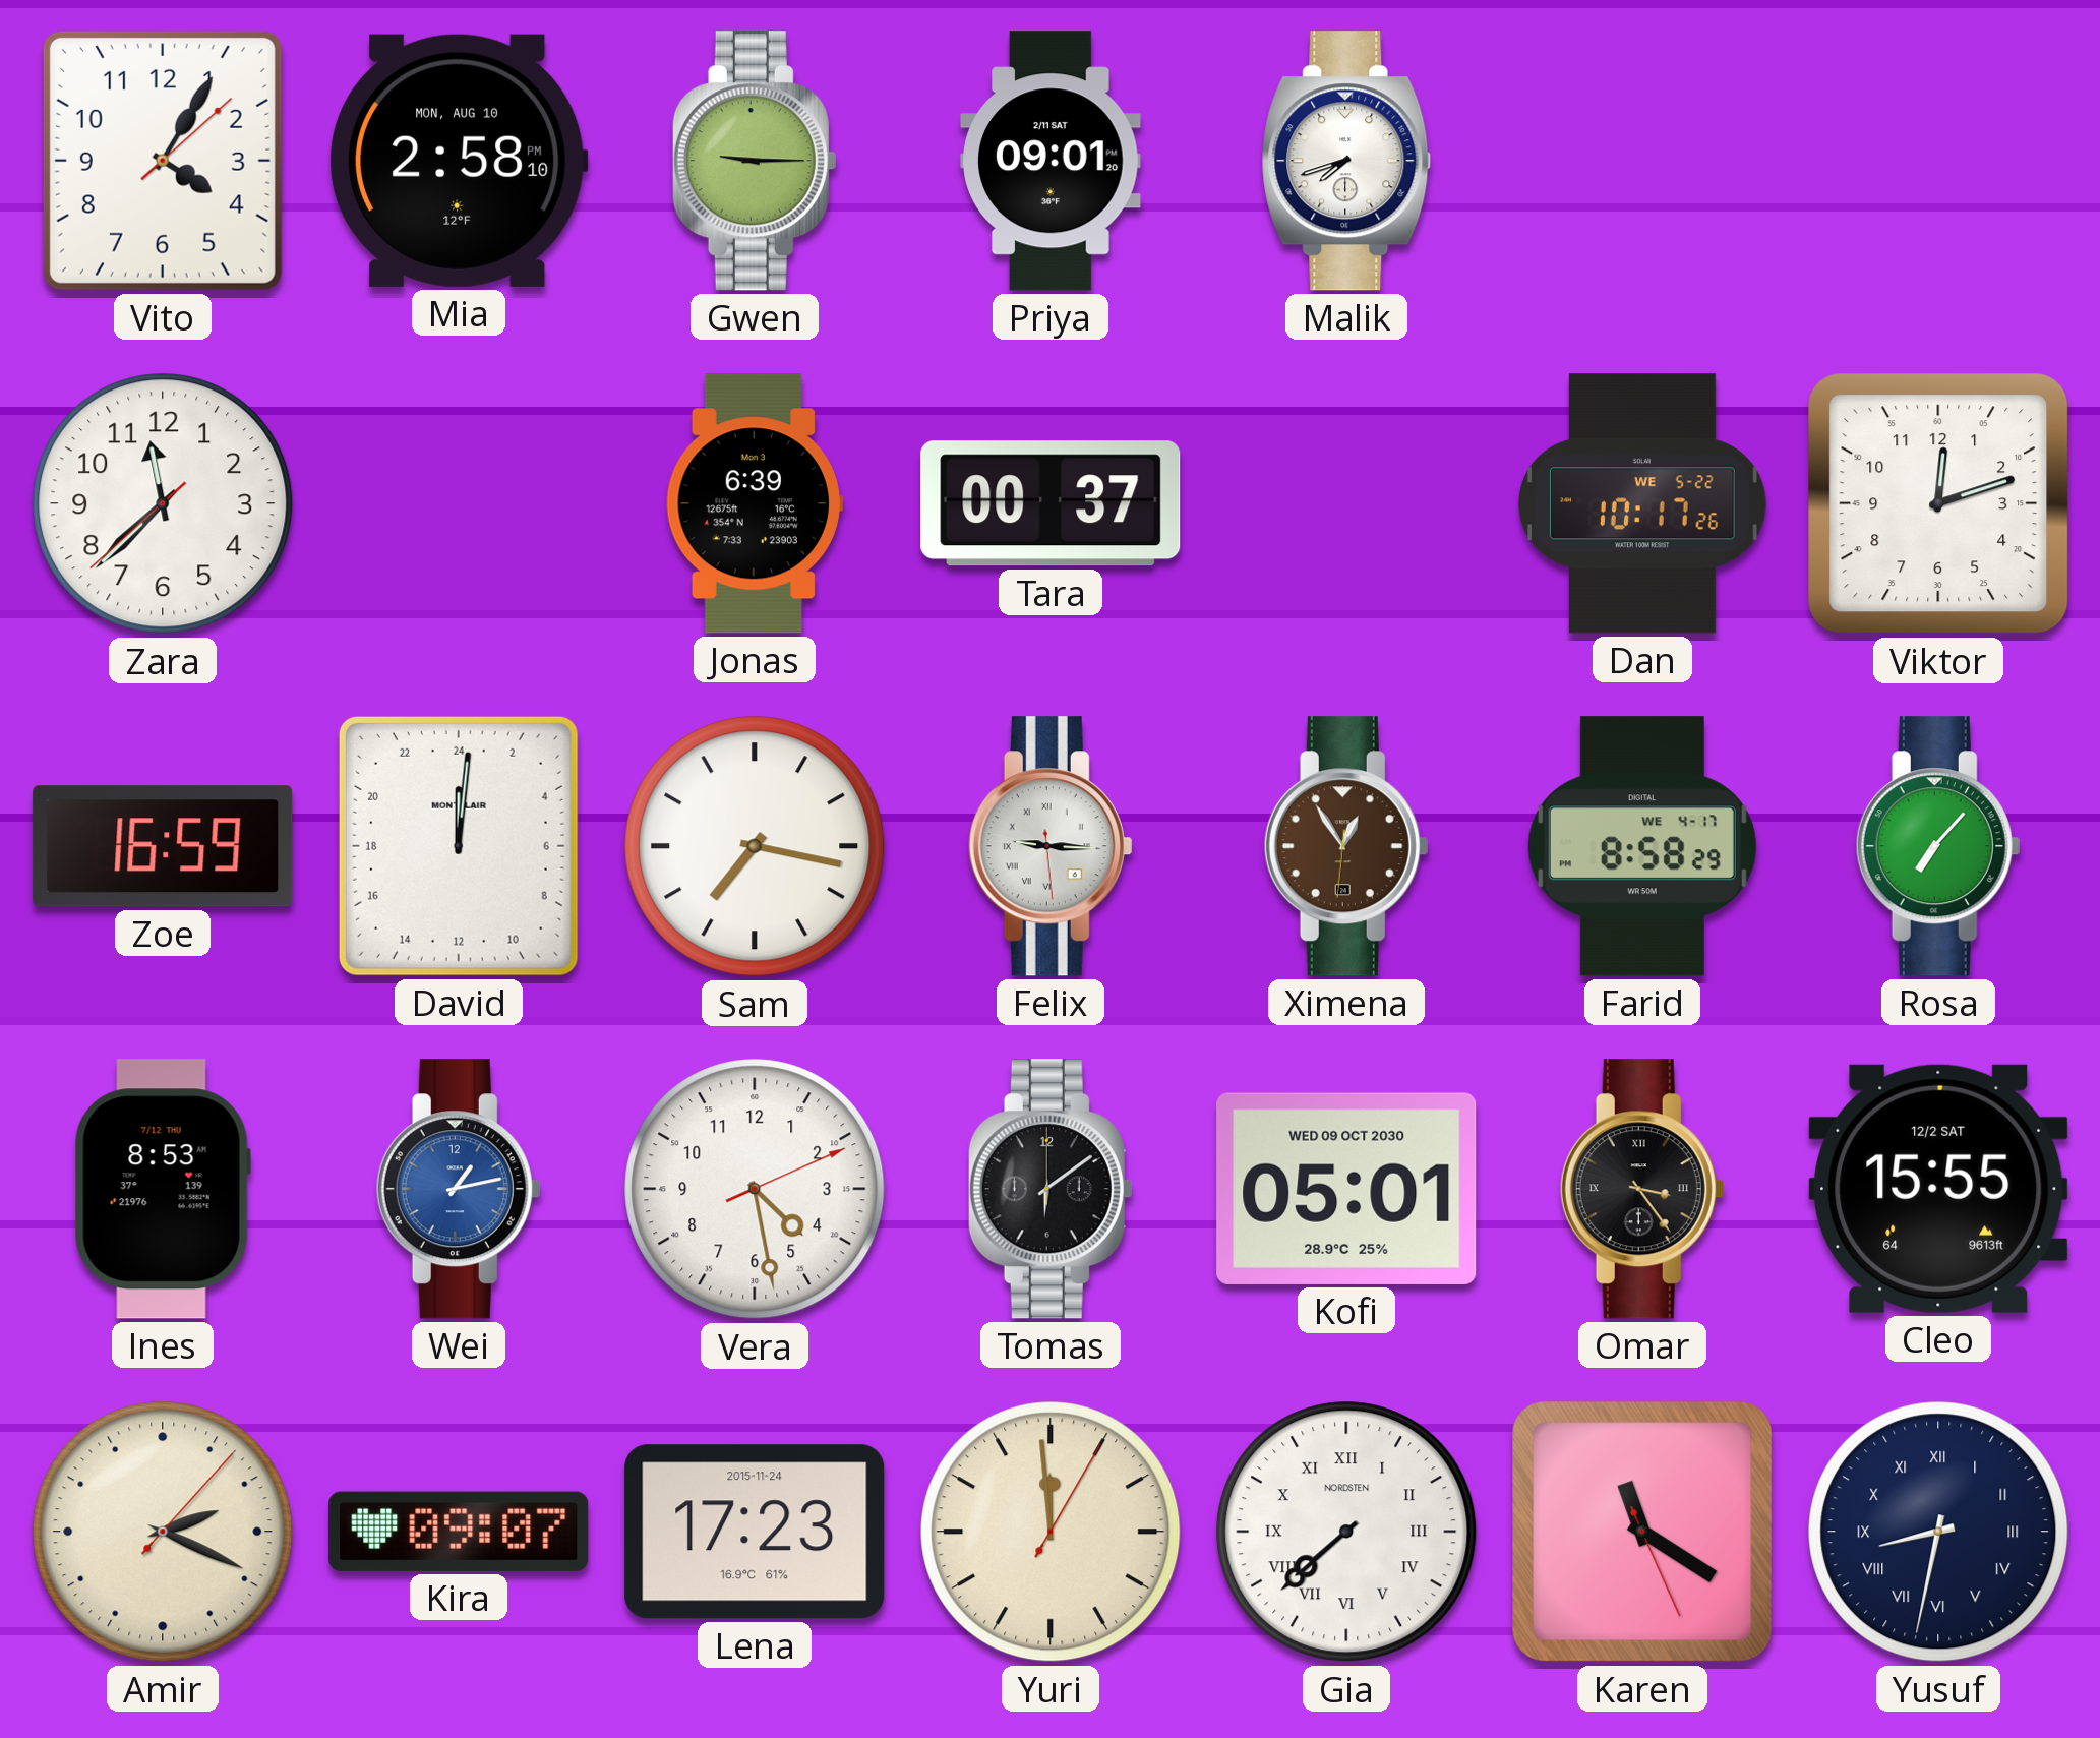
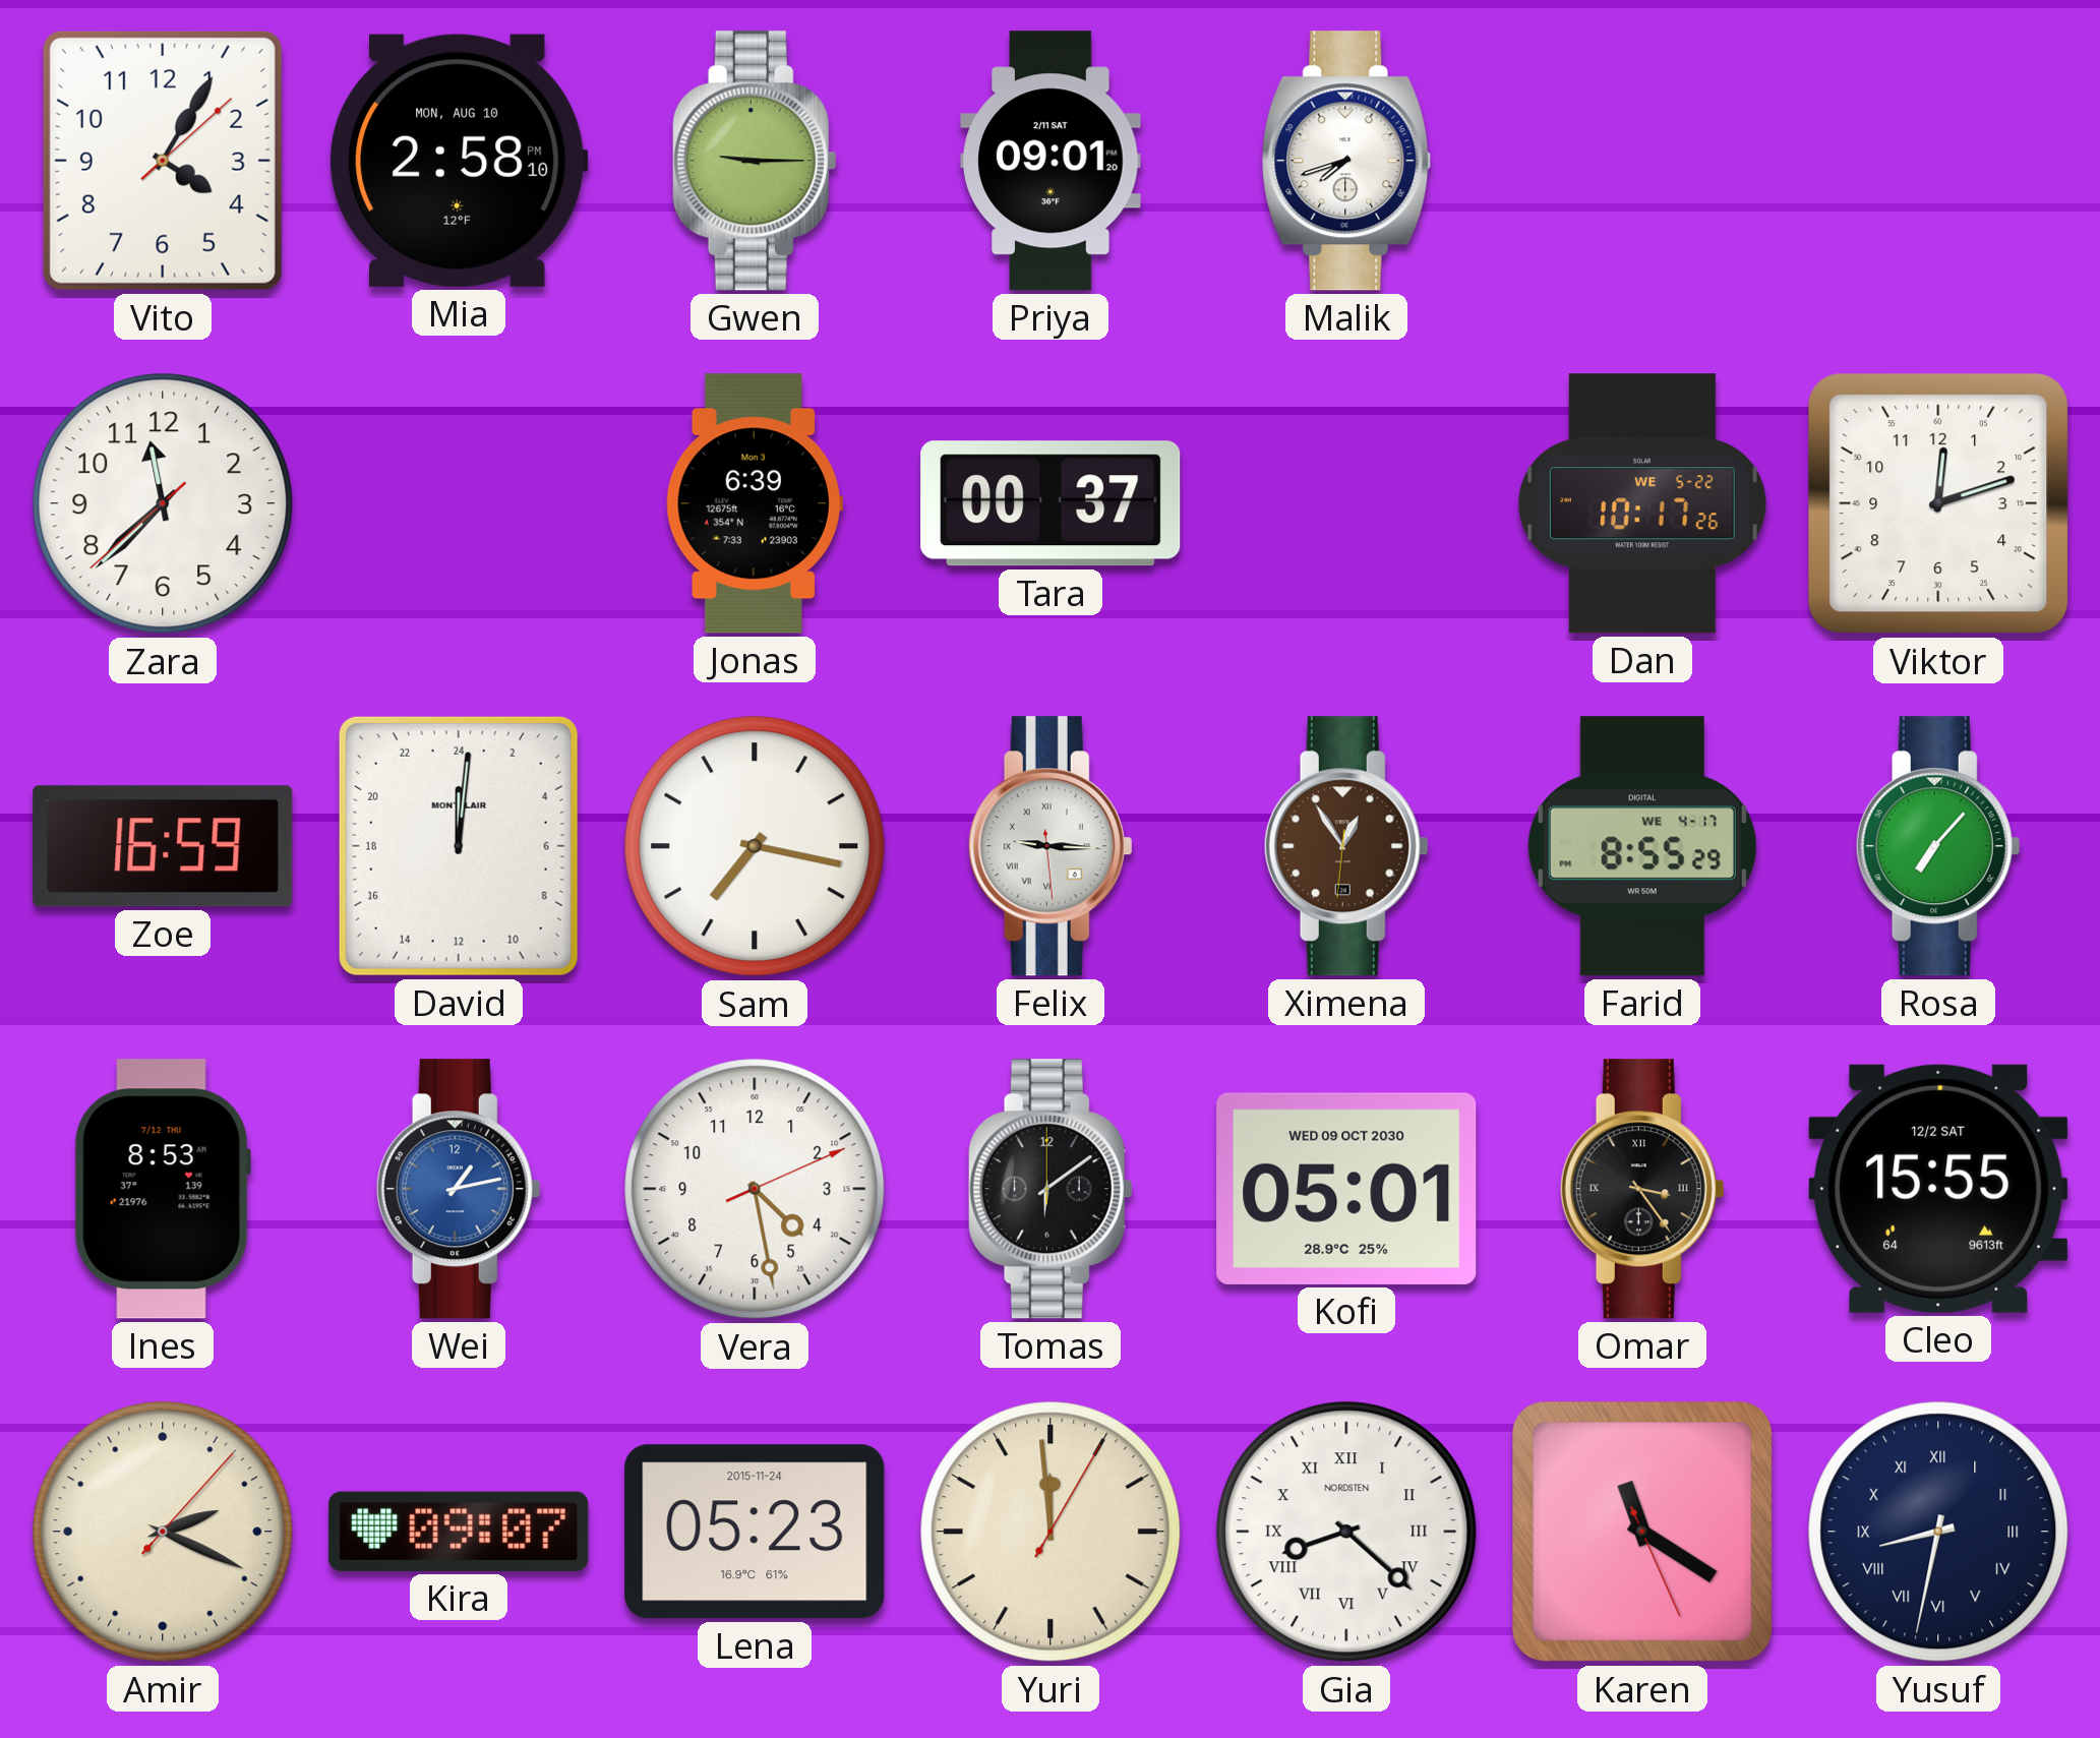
Farid: 8:58 -> 8:55
Lena: 17:23 -> 05:23
Gia: 7:38 -> 8:22
